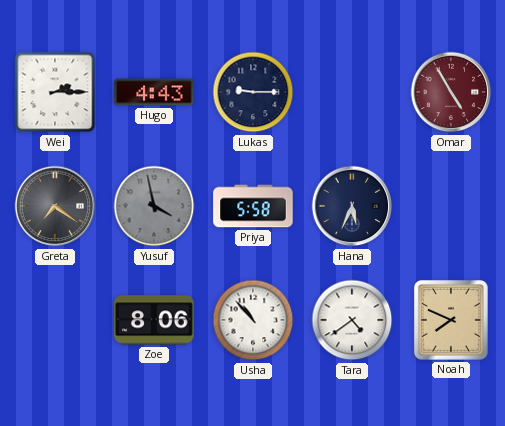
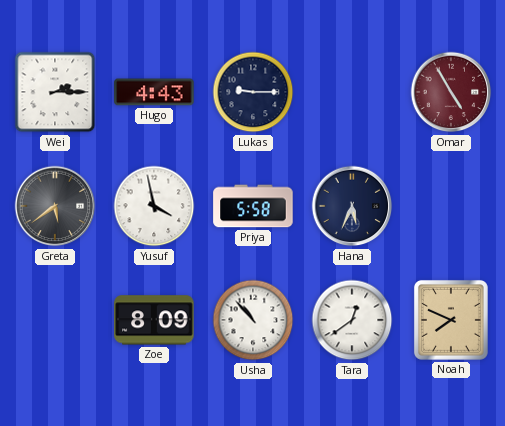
Greta: 7:21 -> 5:39
Yusuf dial: grey -> white
Zoe: 8:06 -> 8:09
Tara: 4:39 -> 12:39
